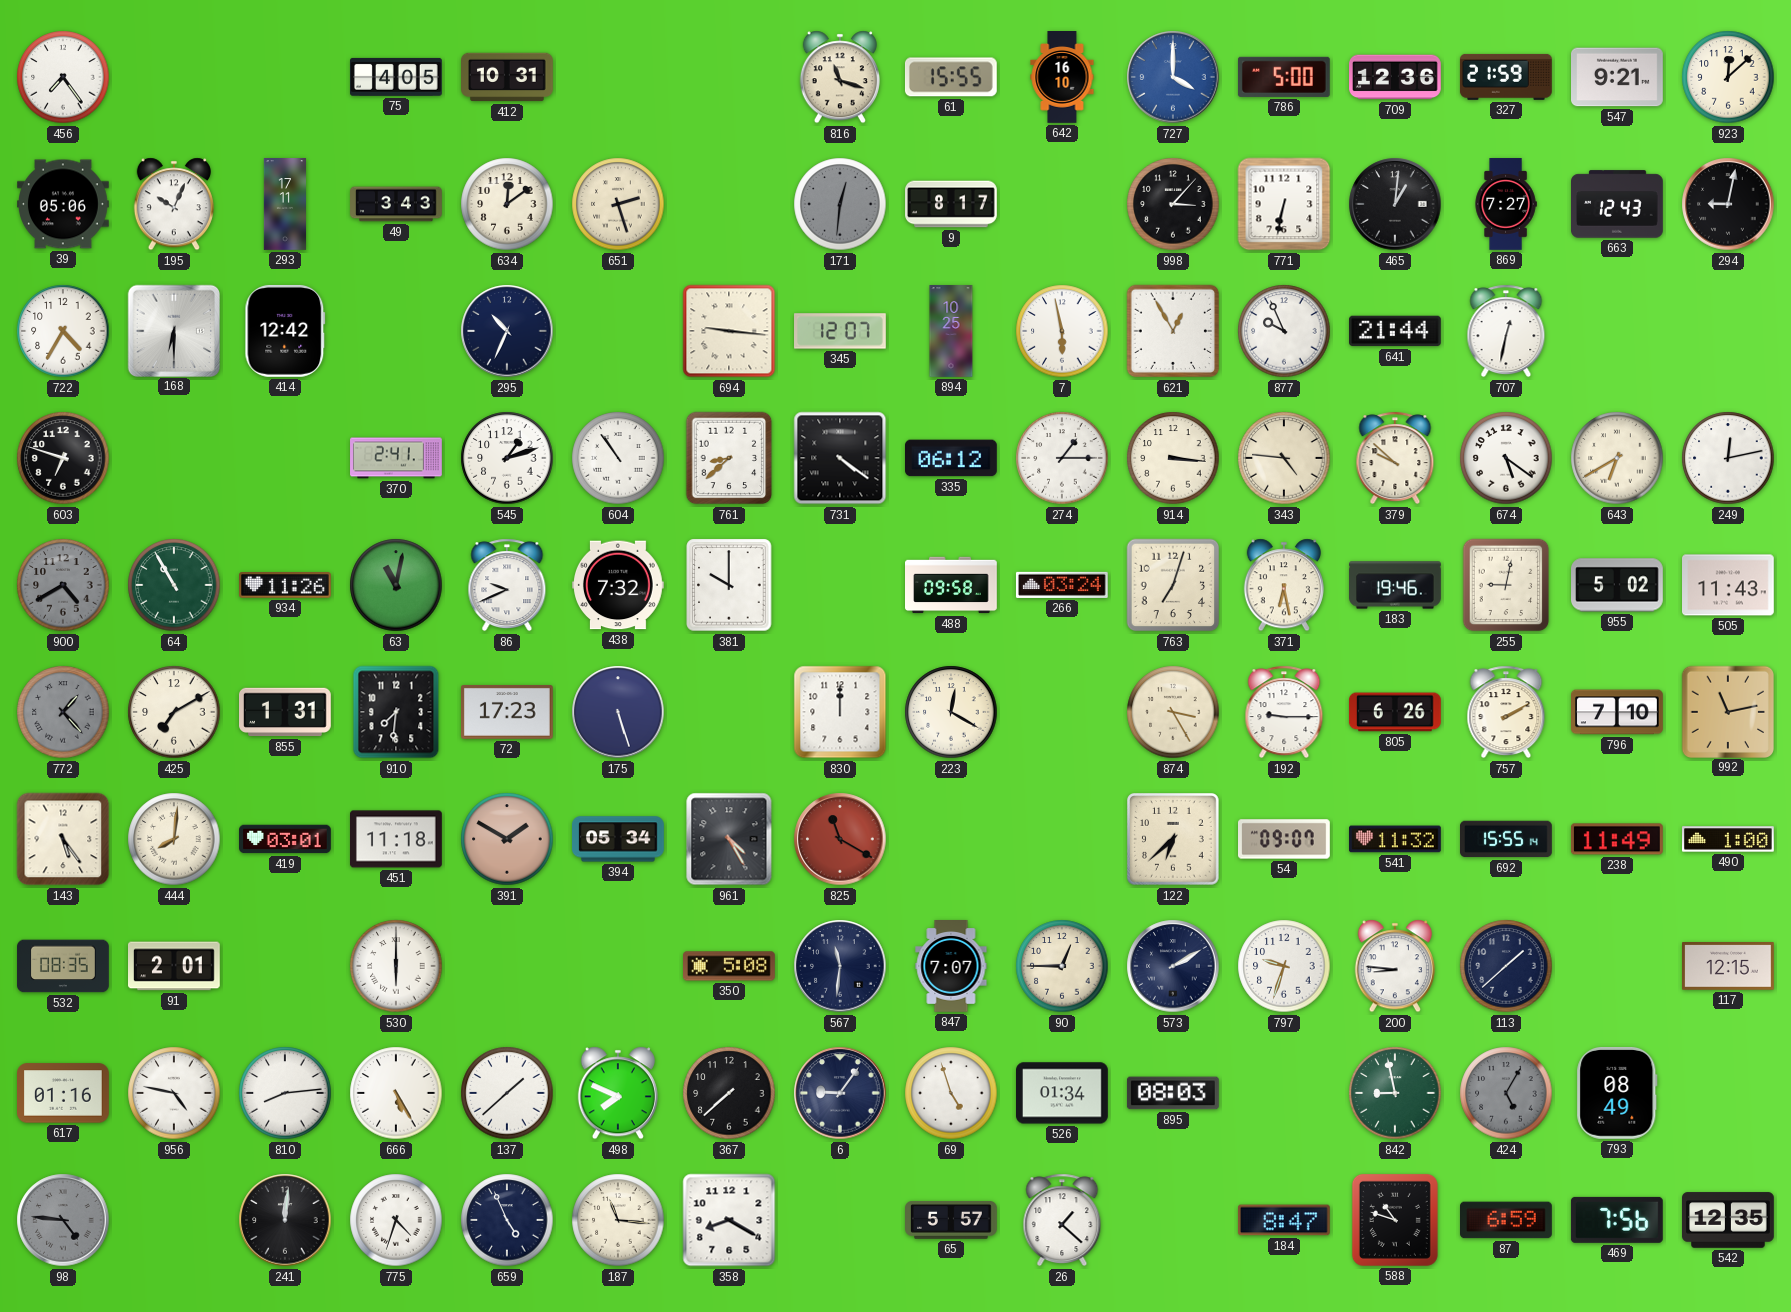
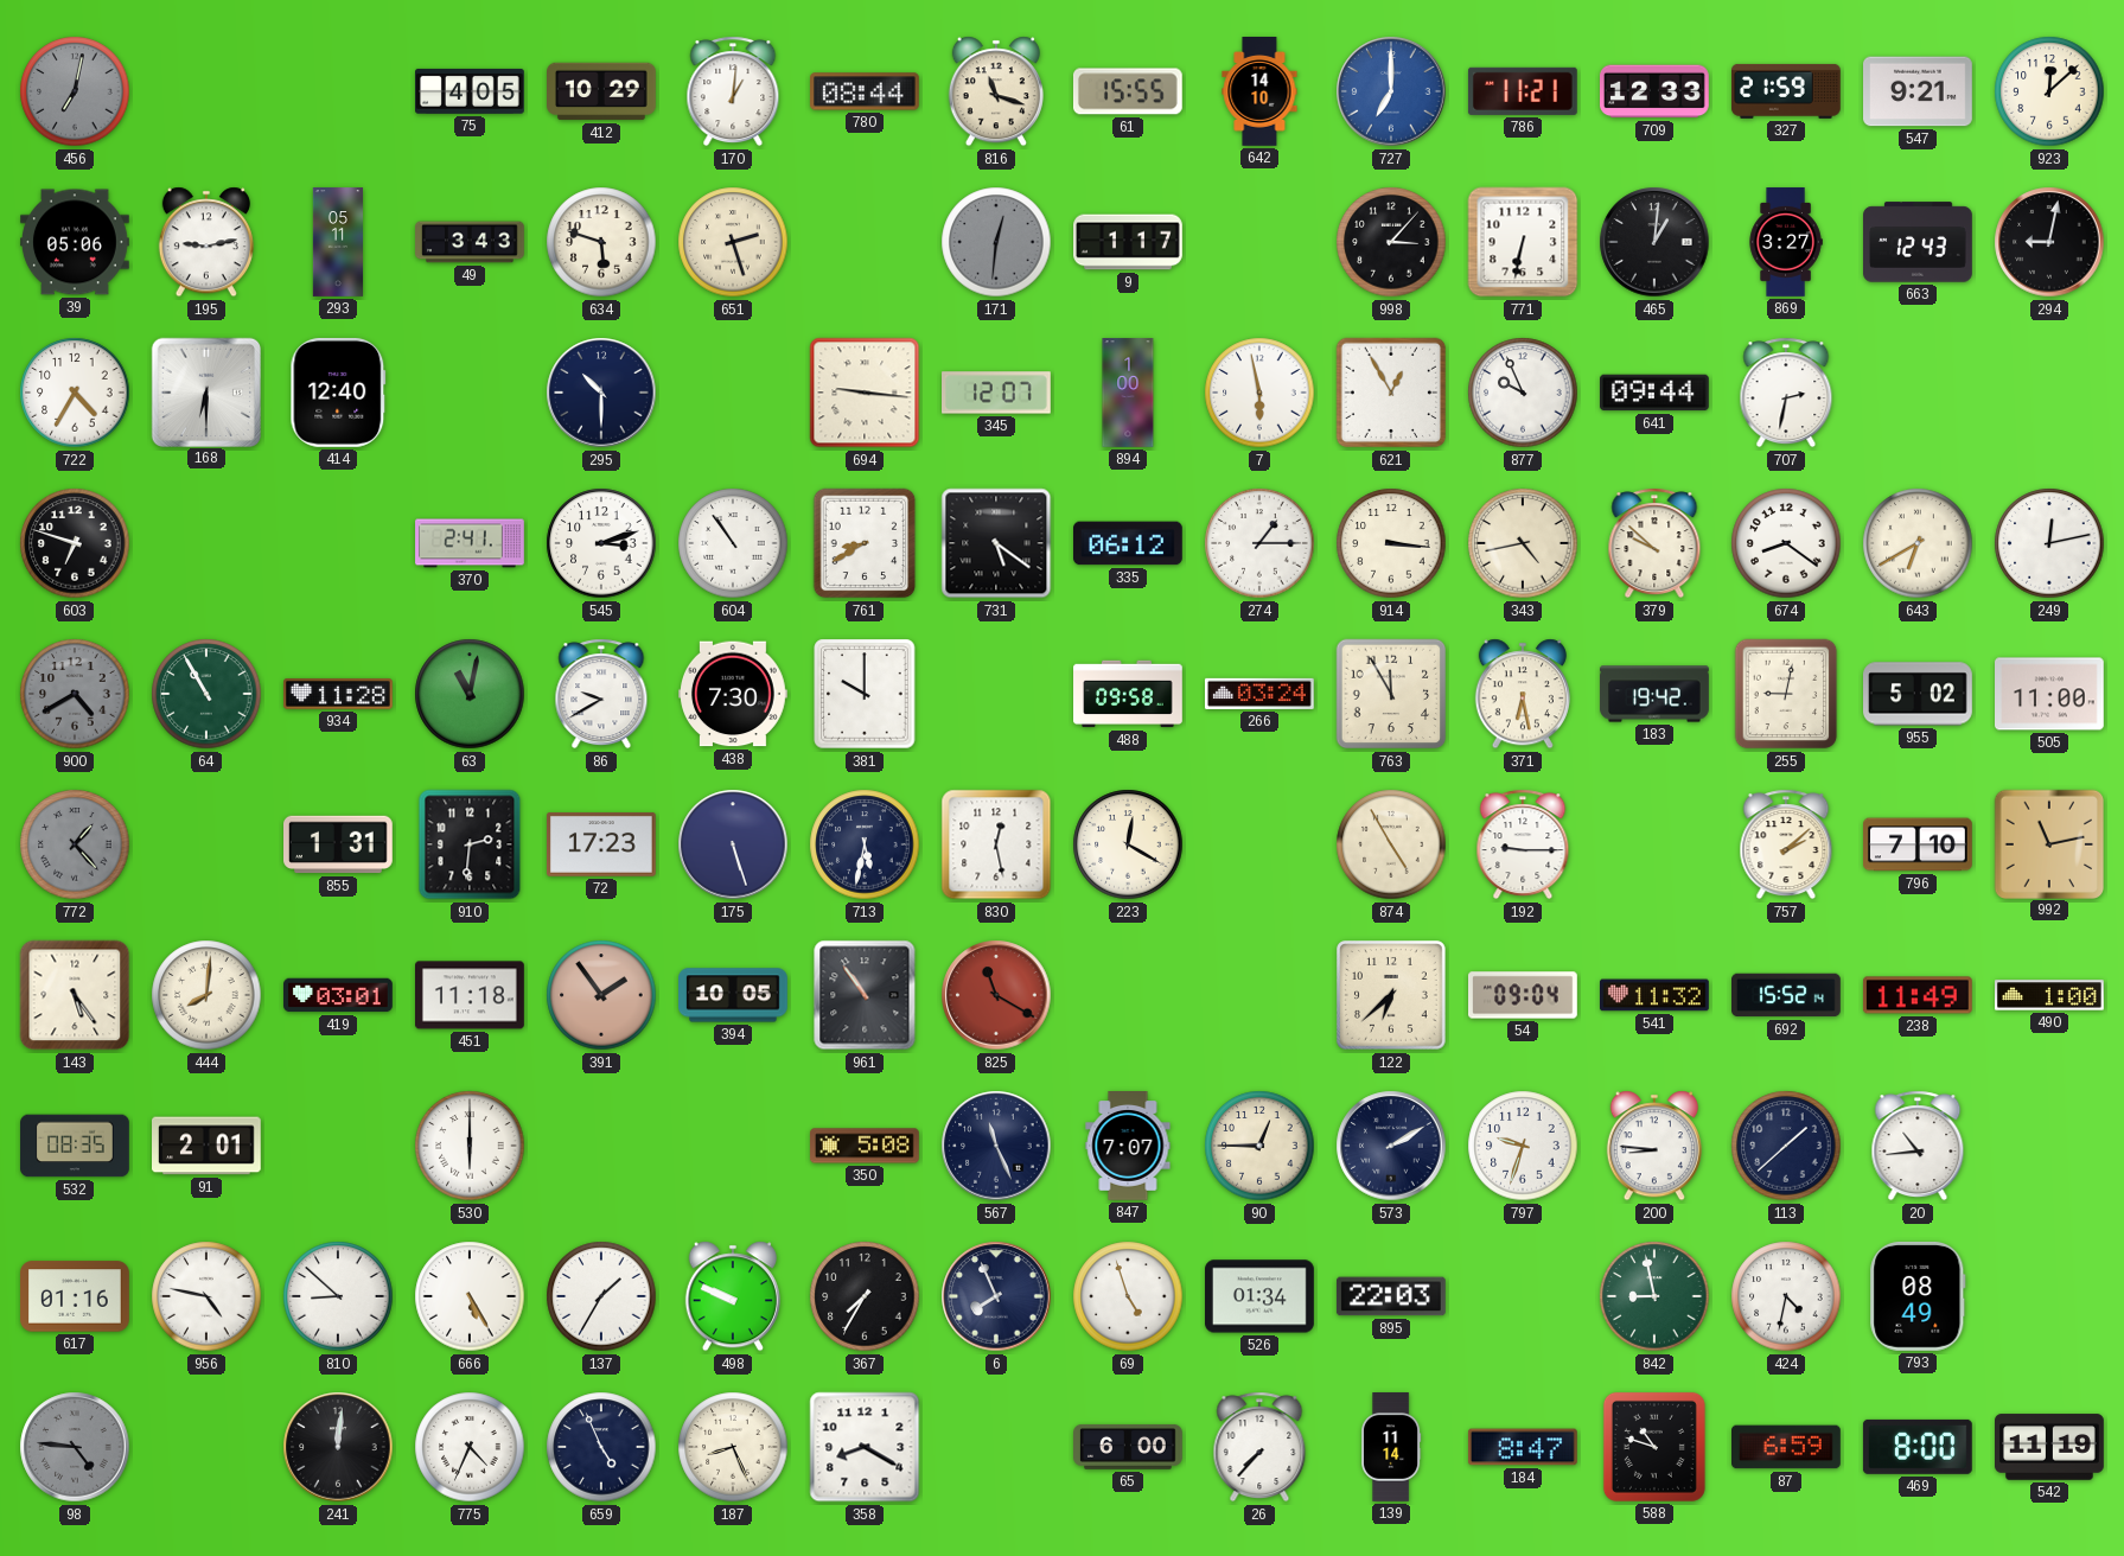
456: 7:24 -> 7:02
456 dial: white -> grey
412: 10:31 -> 10:29
170: none -> 1:01
780: none -> 08:44
642: 16:10 -> 14:10
727: 4:00 -> 7:00
786: 5:00 -> 11:21
709: 12:36 -> 12:33
195: 10:04 -> 9:13
293: 17:11 -> 05:11
634: 12:09 -> 5:48
9: 8:17 -> 1:17
869: 7:27 -> 3:27
414: 12:42 -> 12:40
295: 10:34 -> 10:30
894: 10:25 -> 1:00
641: 21:44 -> 09:44
707: 12:32 -> 2:32
545: 1:12 -> 3:12
761: 8:38 -> 8:40
731: 4:21 -> 5:21
343: 4:46 -> 4:43
674: 5:21 -> 8:21
934: 11:26 -> 11:28
86: 9:41 -> 9:40
438: 7:32 -> 7:30
763: 7:03 -> 11:55
183: 19:46 -> 19:42
505: 11:43 -> 11:00
425: 7:10 -> none
910: 7:31 -> 2:31
713: none -> 5:32
830: 12:00 -> 12:28
874: 3:25 -> 4:55
805: 6:26 -> none
757: 2:10 -> 2:08
391: 1:50 -> 1:54
394: 05:34 -> 10:05
961: 4:25 -> 10:54
54: 09:07 -> 09:04
692: 15:55 -> 15:52
567: 11:31 -> 11:26
20: none -> 10:44
117: 12:15 -> none
810: 8:14 -> 8:52
137: 1:38 -> 1:35
498: 7:49 -> 9:49
367: 7:38 -> 7:35
6: 9:06 -> 7:56
895: 08:03 -> 22:03
424: 5:05 -> 4:32
424 dial: grey -> white
775: 4:33 -> 4:34
187: 11:16 -> 8:26
65: 5:57 -> 6:00
26: 1:22 -> 7:37
139: none -> 11:14
469: 7:56 -> 8:00
542: 12:35 -> 11:19
